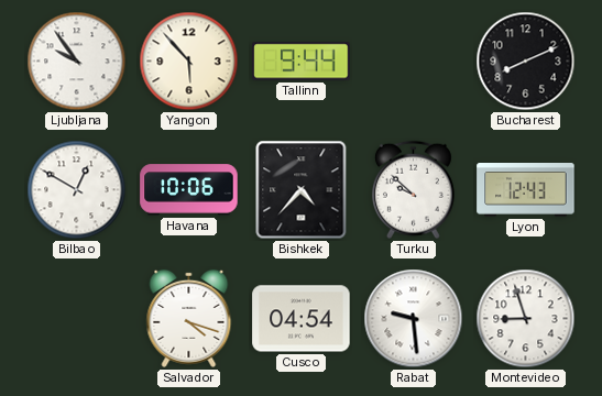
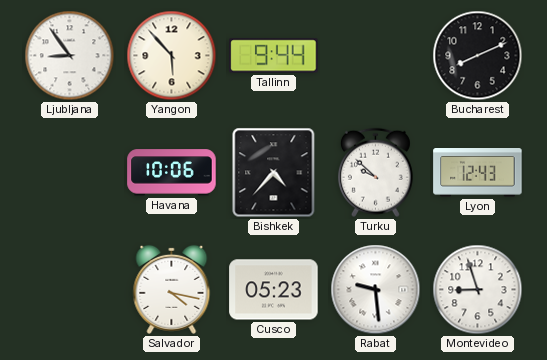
Ljubljana: 9:54 -> 8:54
Bilbao: 12:50 -> none
Salvador: 4:18 -> 4:17
Cusco: 04:54 -> 05:23
